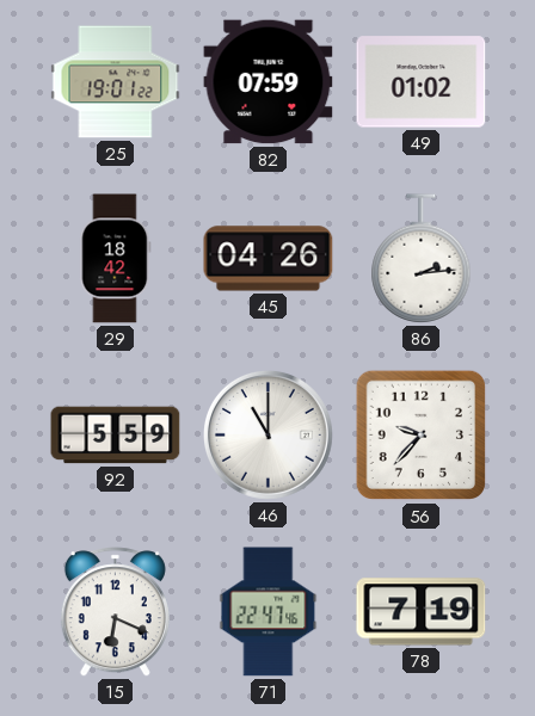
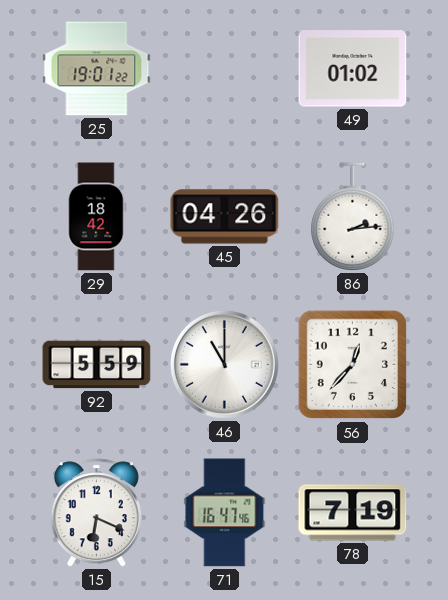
82: 07:59 -> none
56: 9:37 -> 12:37
71: 22:47 -> 16:47
